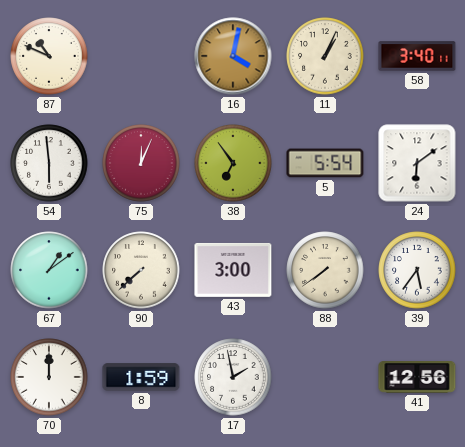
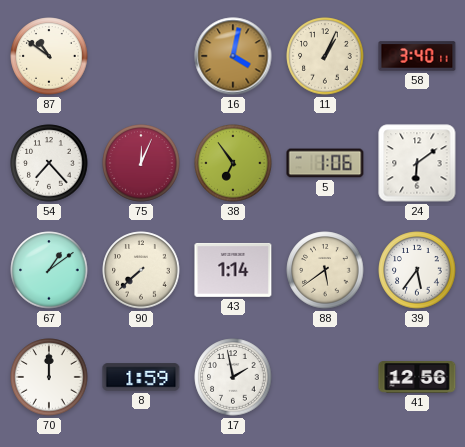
87: 10:49 -> 10:51
54: 5:59 -> 7:23
5: 5:54 -> 1:06
43: 3:00 -> 1:14
88: 7:39 -> 5:39
